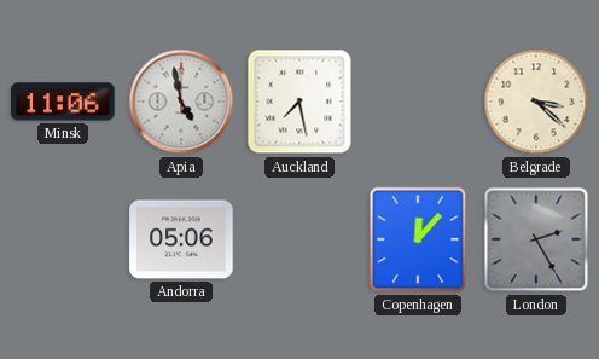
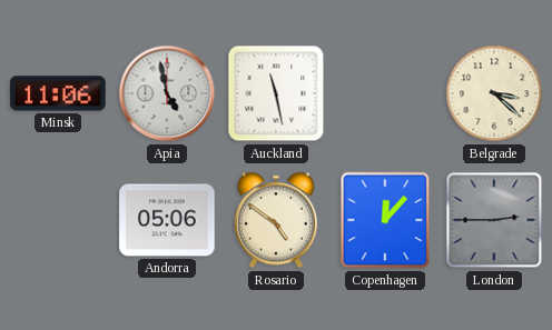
Auckland: 7:28 -> 11:28
Rosario: none -> 4:51
London: 2:25 -> 2:45
